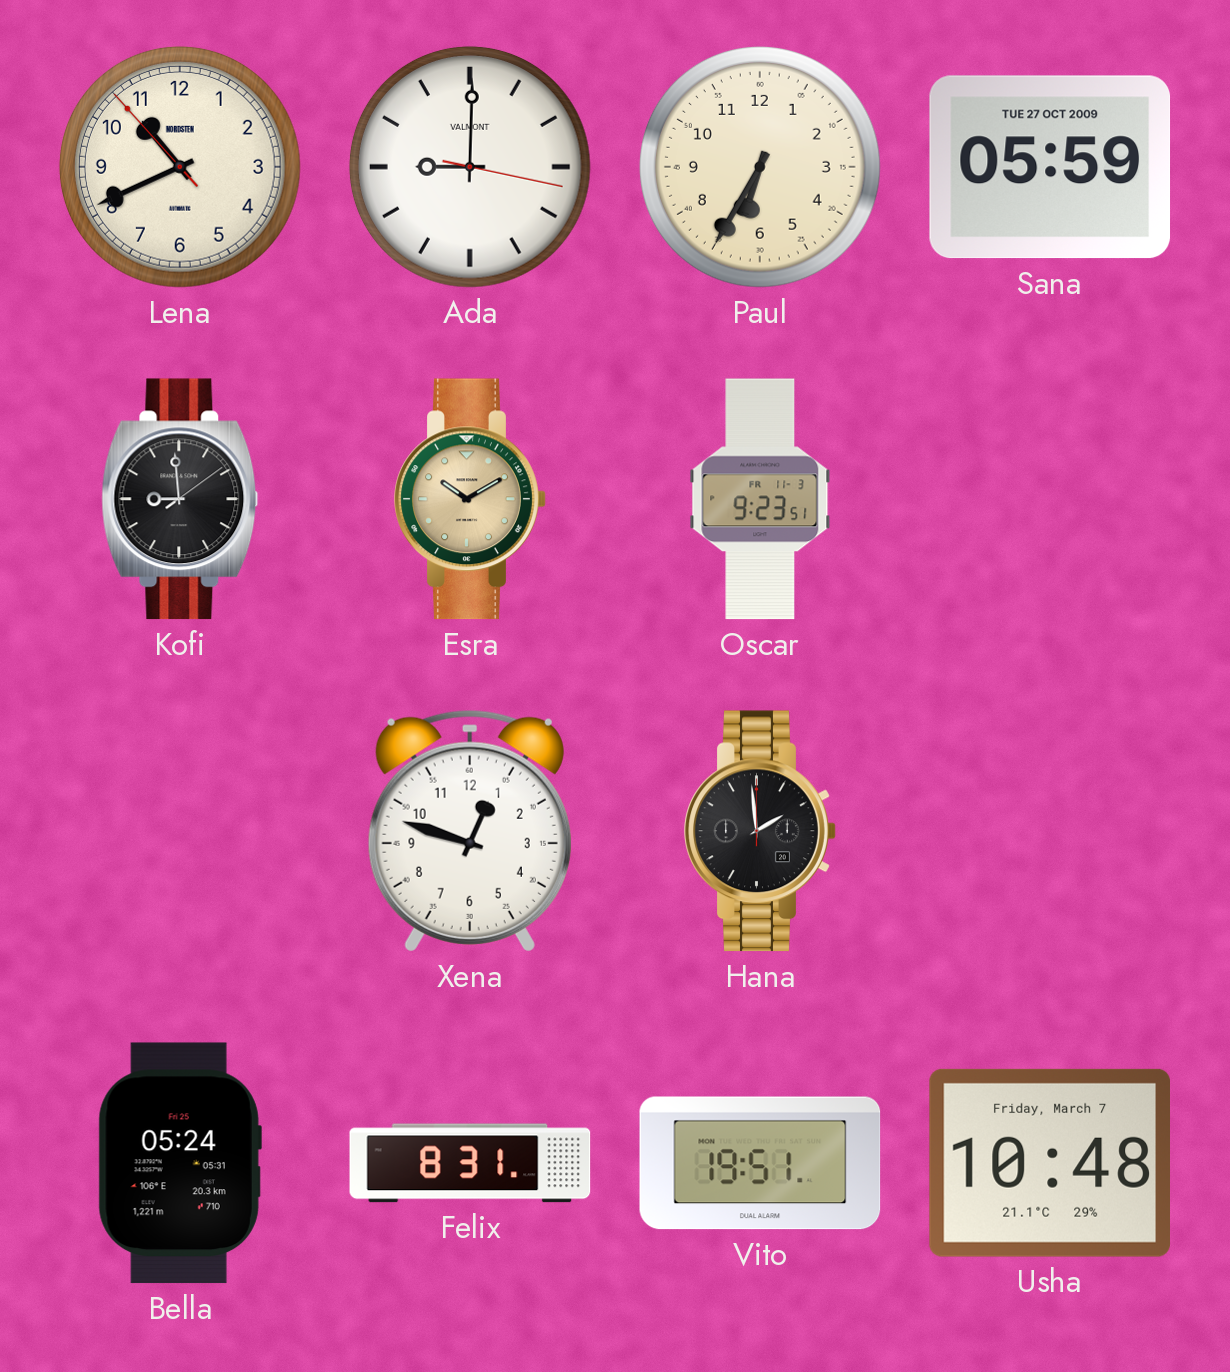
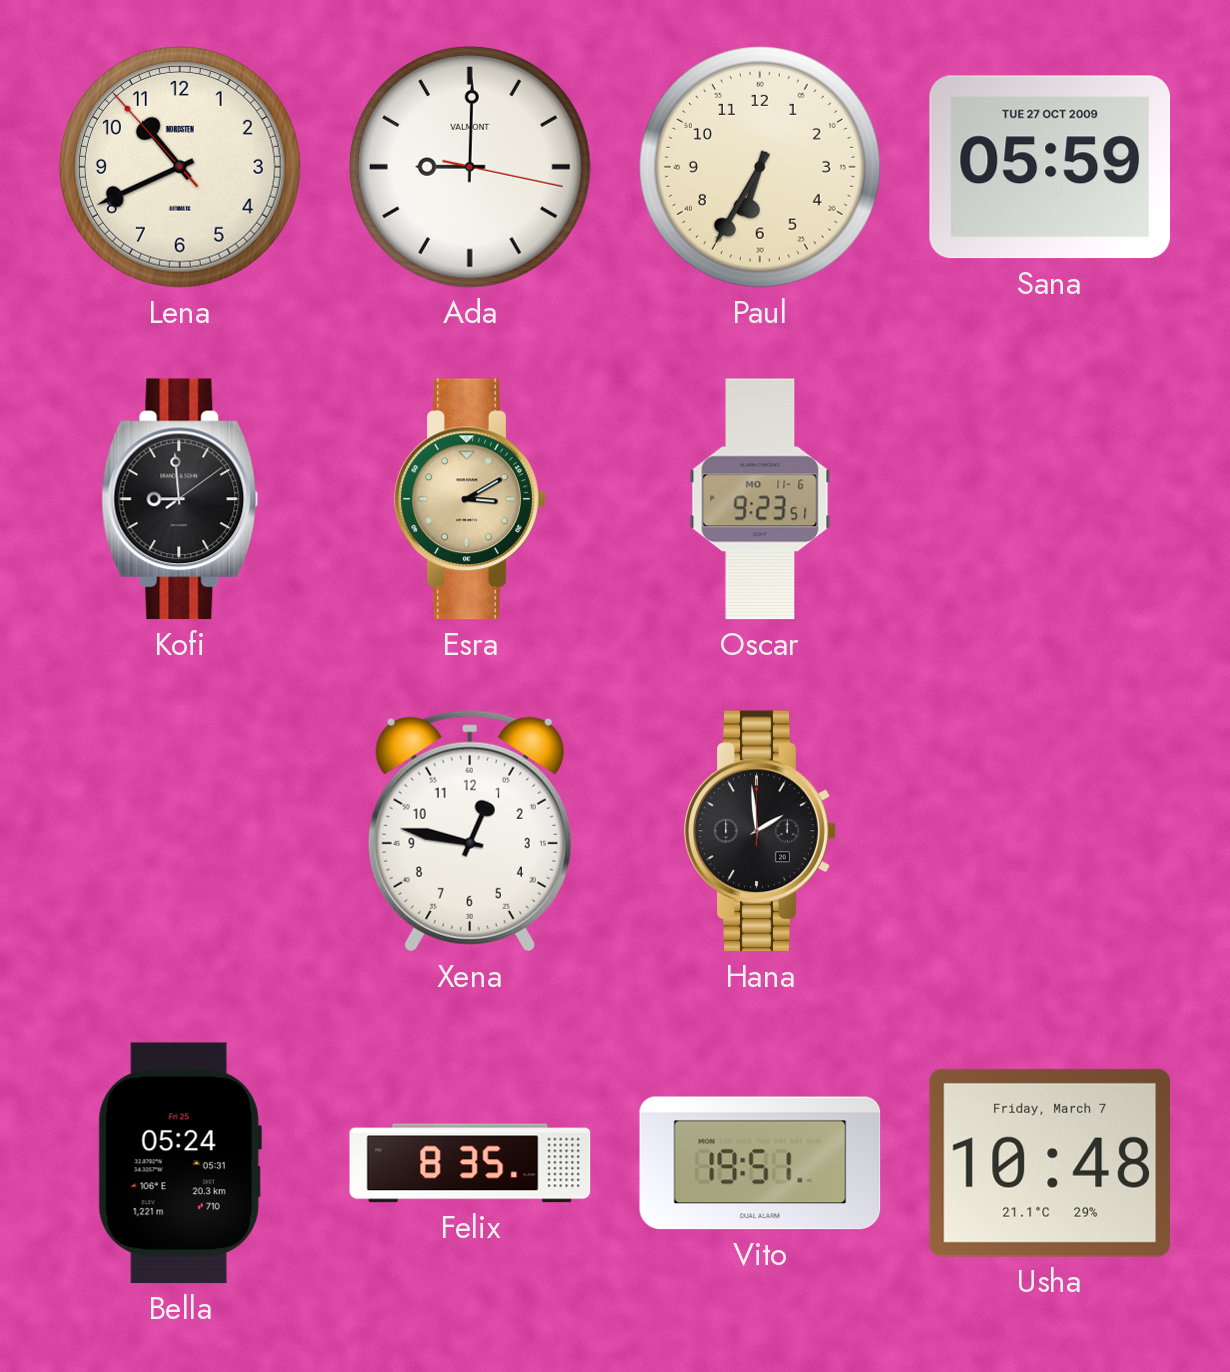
Esra: 10:10 -> 3:10
Oscar date: FR 11-3 -> MO 11-6
Xena: 12:48 -> 12:47
Felix: 8:31 -> 8:35
